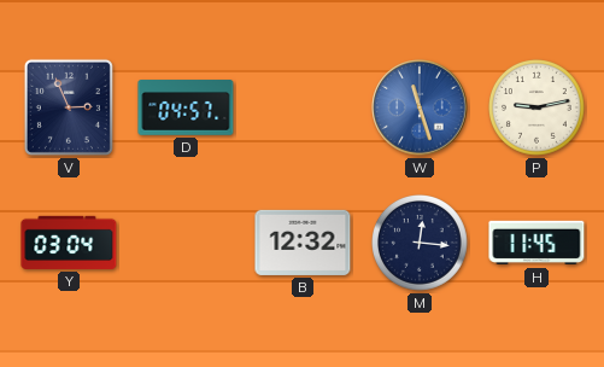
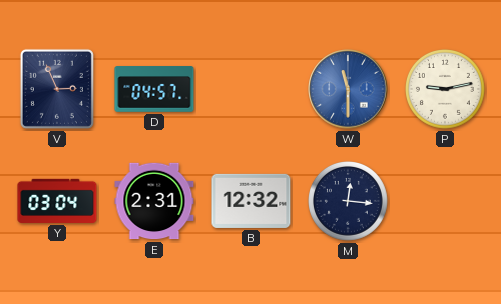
W: 11:27 -> 11:30
E: none -> 2:31
H: 11:45 -> none
